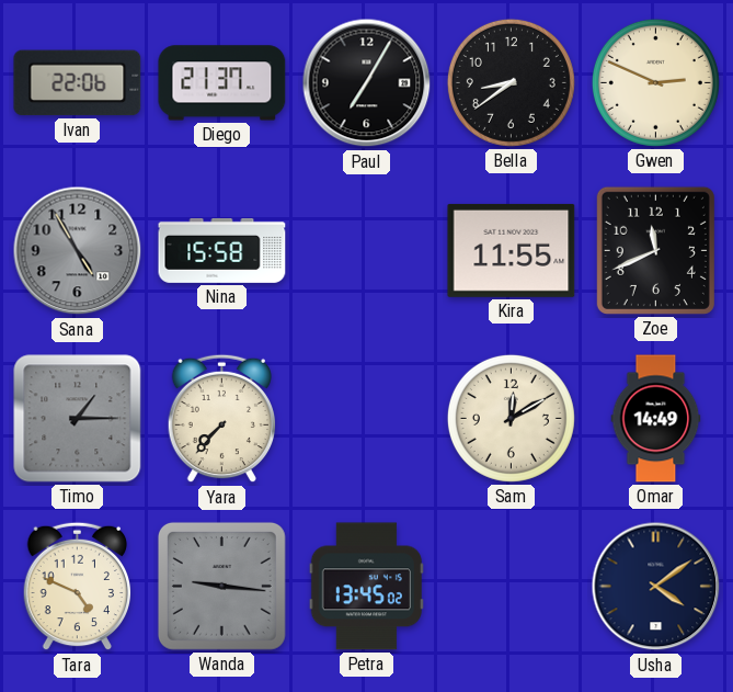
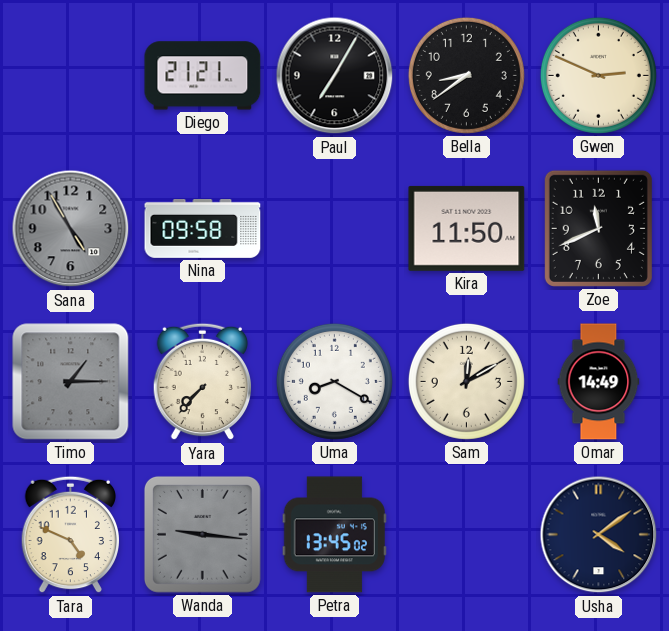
Ivan: 22:06 -> none
Diego: 21:37 -> 21:21
Nina: 15:58 -> 09:58
Kira: 11:55 -> 11:50
Uma: none -> 8:20
